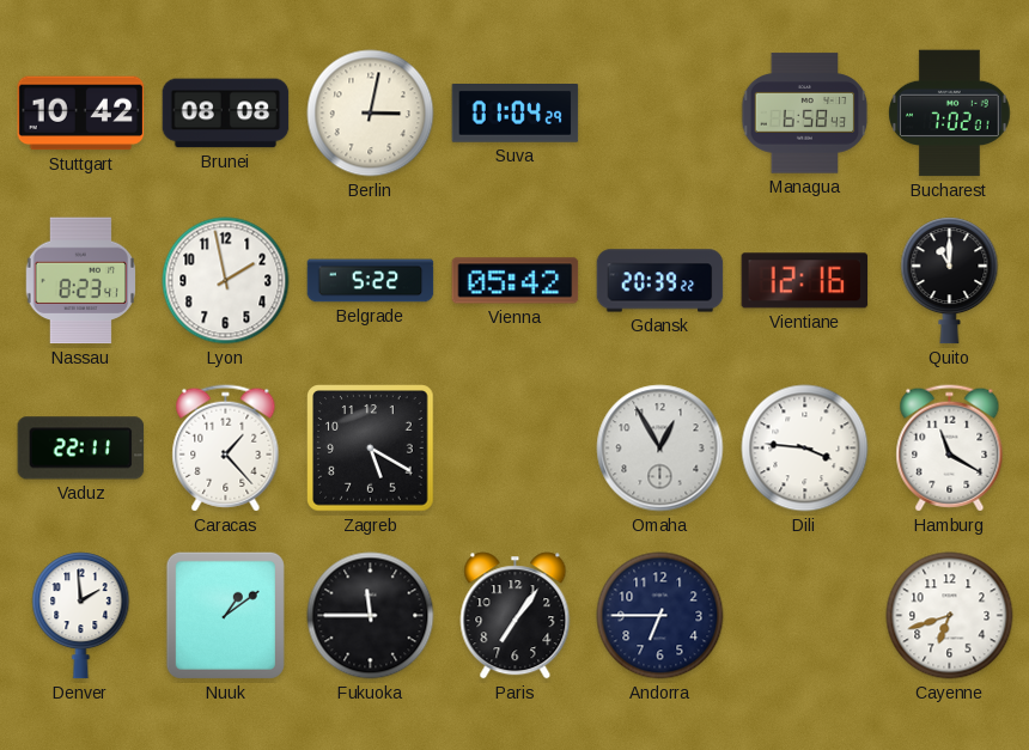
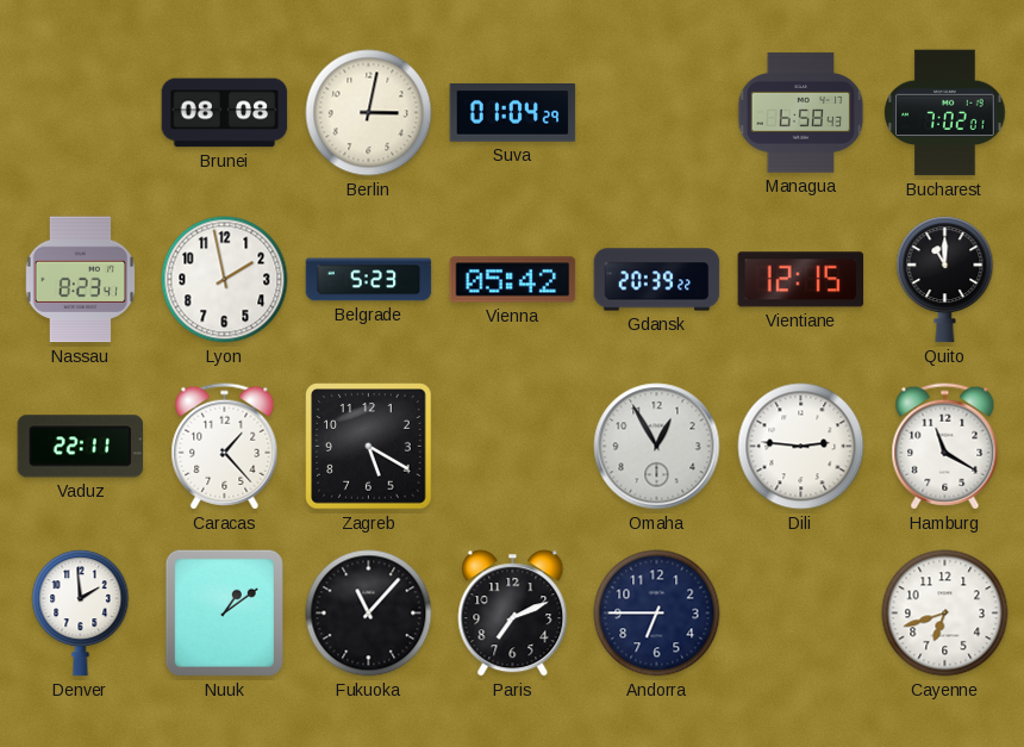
Stuttgart: 10:42 -> none
Belgrade: 5:22 -> 5:23
Vientiane: 12:16 -> 12:15
Dili: 3:46 -> 2:46
Fukuoka: 11:45 -> 11:07
Paris: 7:06 -> 7:11
